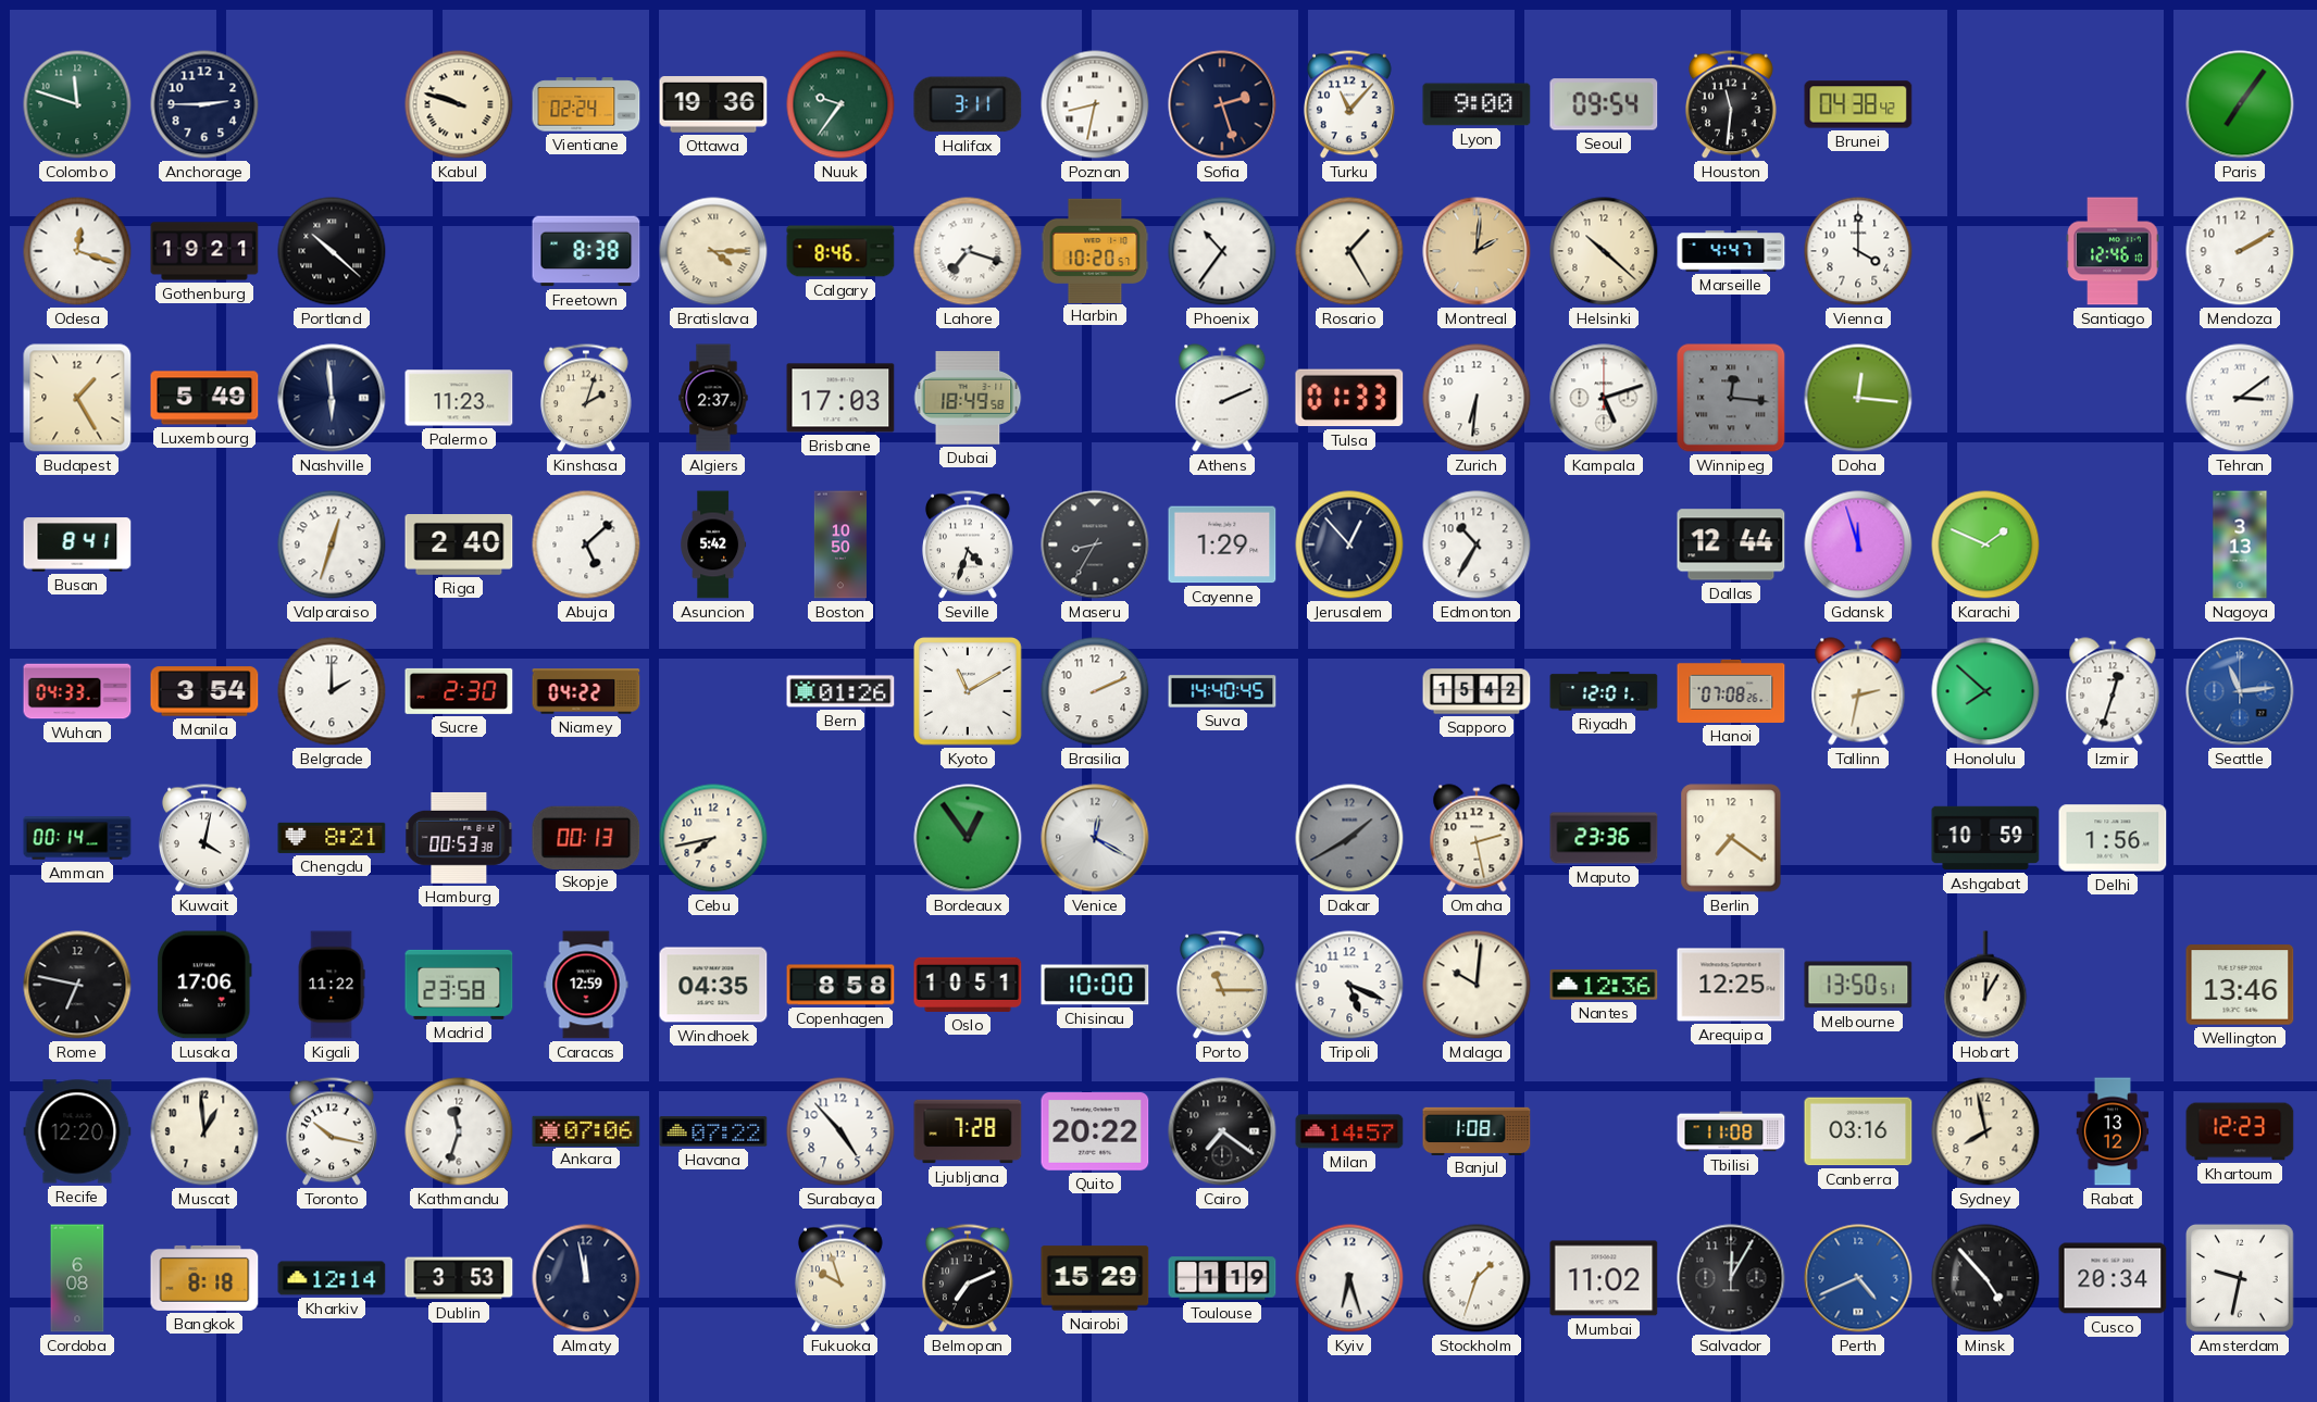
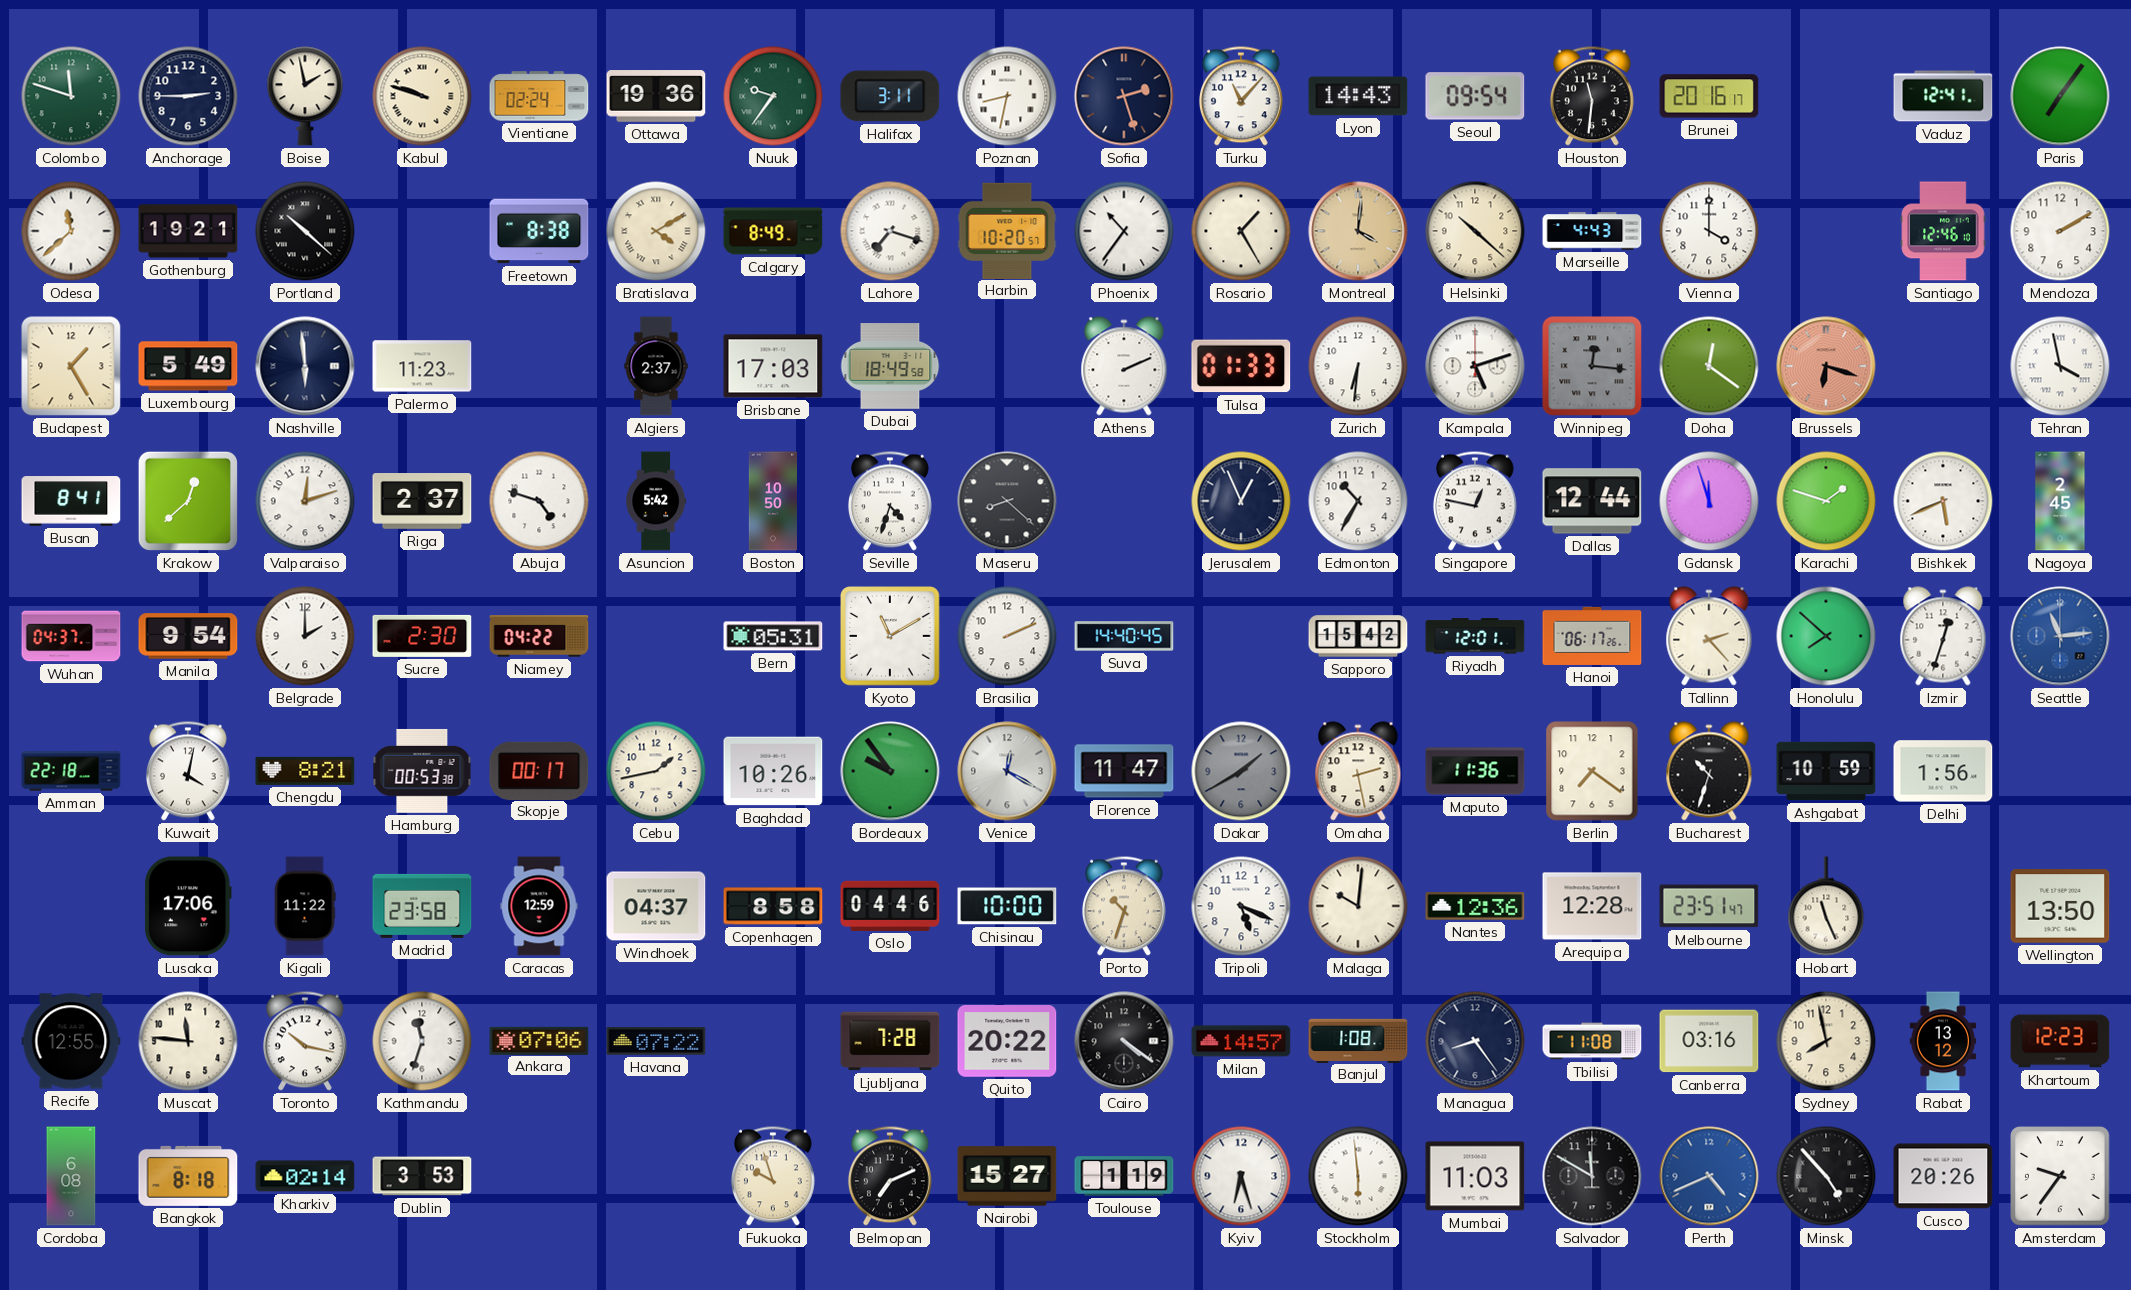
Boise: none -> 1:58
Lyon: 9:00 -> 14:43
Brunei: 04:38 -> 20:16
Vaduz: none -> 12:41
Odesa: 12:18 -> 11:38
Bratislava: 4:15 -> 4:10
Calgary: 8:46 -> 8:49
Montreal: 2:01 -> 4:01
Marseille: 4:47 -> 4:43
Kinshasa: 2:03 -> none
Doha: 12:16 -> 12:21
Brussels: none -> 6:18
Tehran: 3:09 -> 3:58
Krakow: none -> 12:38
Valparaiso: 12:33 -> 12:12
Riga: 2:40 -> 2:37
Abuja: 5:08 -> 4:48
Maseru: 8:35 -> 8:22
Cayenne: 1:29 -> none
Jerusalem: 12:53 -> 12:56
Singapore: none -> 12:47
Karachi: 1:49 -> 1:48
Bishkek: none -> 5:41
Nagoya: 3:13 -> 2:45
Wuhan: 04:33 -> 04:37
Manila: 3:54 -> 9:54
Bern: 01:26 -> 05:31
Hanoi: 07:08 -> 06:17
Tallinn: 2:32 -> 2:23
Amman: 00:14 -> 22:18
Skopje: 00:13 -> 00:17
Cebu: 7:43 -> 1:43
Baghdad: none -> 10:26
Bordeaux: 12:54 -> 9:54
Florence: none -> 11:47
Maputo: 23:36 -> 11:36
Bucharest: none -> 10:33
Rome: 6:47 -> none
Windhoek: 04:35 -> 04:37
Oslo: 10:51 -> 04:46
Porto: 11:15 -> 10:33
Arequipa: 12:25 -> 12:28
Melbourne: 13:50 -> 23:51
Hobart: 12:05 -> 11:26
Wellington: 13:46 -> 13:50
Recife: 12:20 -> 12:55
Muscat: 12:59 -> 11:46
Surabaya: 4:53 -> none
Cairo: 7:21 -> 4:21
Managua: none -> 8:24
Kharkiv: 12:14 -> 02:14
Almaty: 11:58 -> none
Nairobi: 15:29 -> 15:27
Stockholm: 1:33 -> 5:59
Mumbai: 11:02 -> 11:03
Salvador: 12:05 -> 11:50
Cusco: 20:34 -> 20:26
Amsterdam: 9:32 -> 9:36
